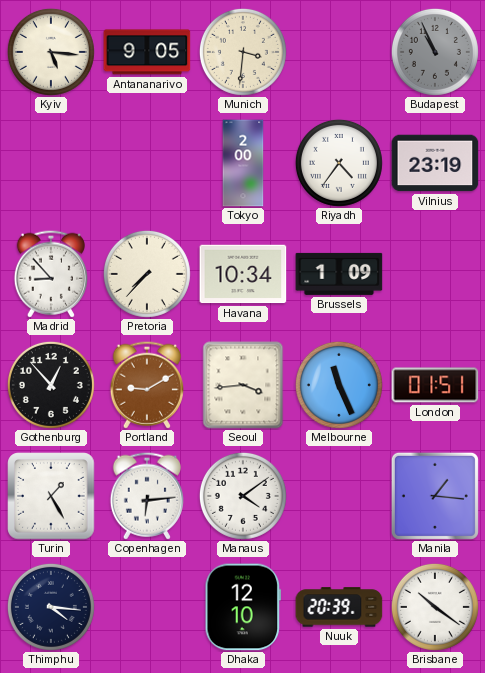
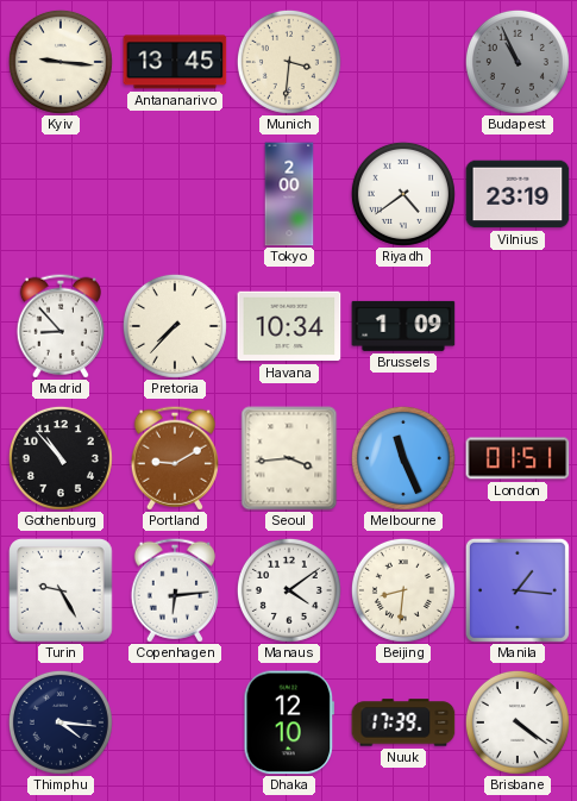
Kyiv: 5:16 -> 9:16
Antananarivo: 9:05 -> 13:45
Riyadh: 4:36 -> 4:39
Gothenburg: 12:53 -> 10:53
Turin: 1:25 -> 9:25
Beijing: none -> 8:31
Nuuk: 20:39 -> 17:39
Brisbane: 10:21 -> 4:21
